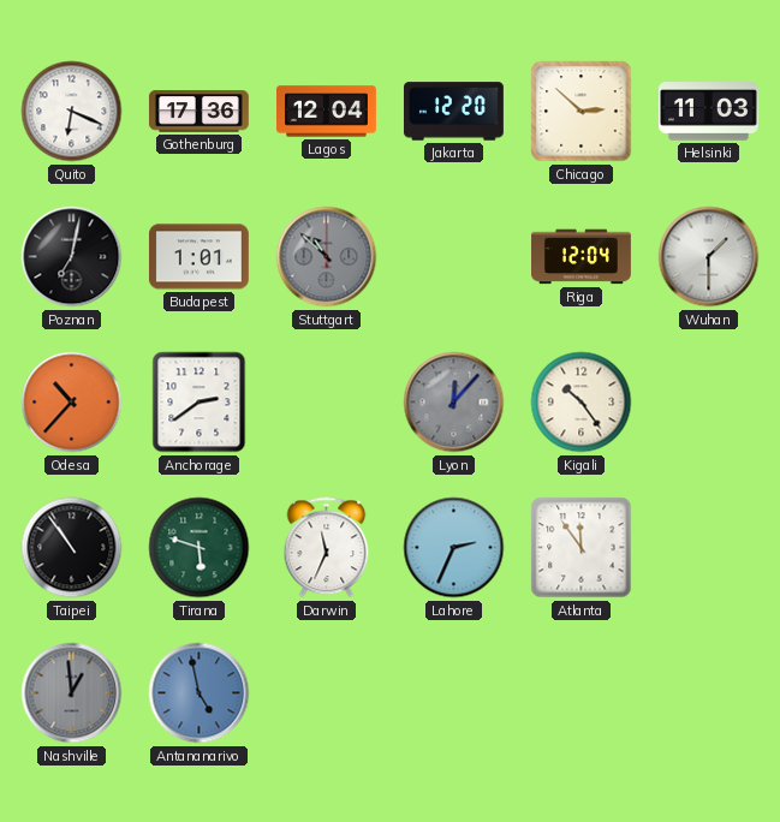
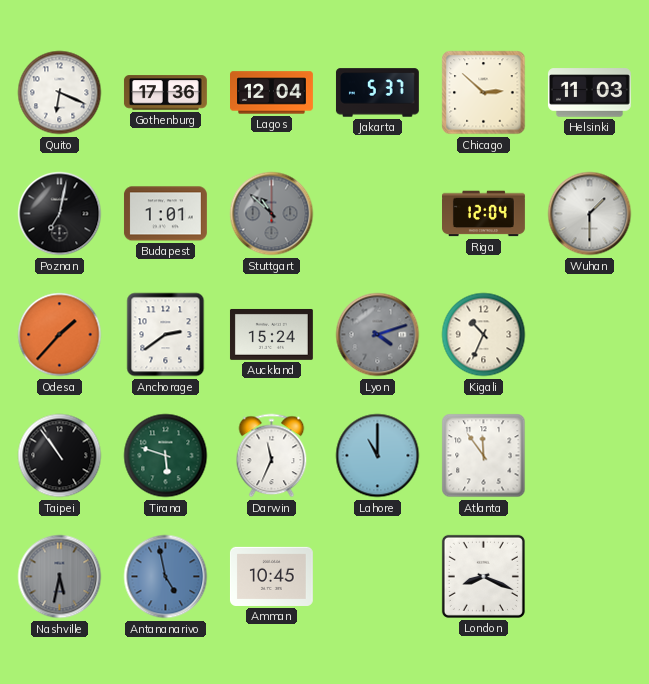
Jakarta: 12:20 -> 5:37
Odesa: 10:37 -> 1:37
Auckland: none -> 15:24
Lyon: 12:07 -> 4:12
Kigali: 10:24 -> 10:34
Lahore: 2:34 -> 11:00
Nashville: 12:59 -> 5:32
Amman: none -> 10:45
London: none -> 8:19
